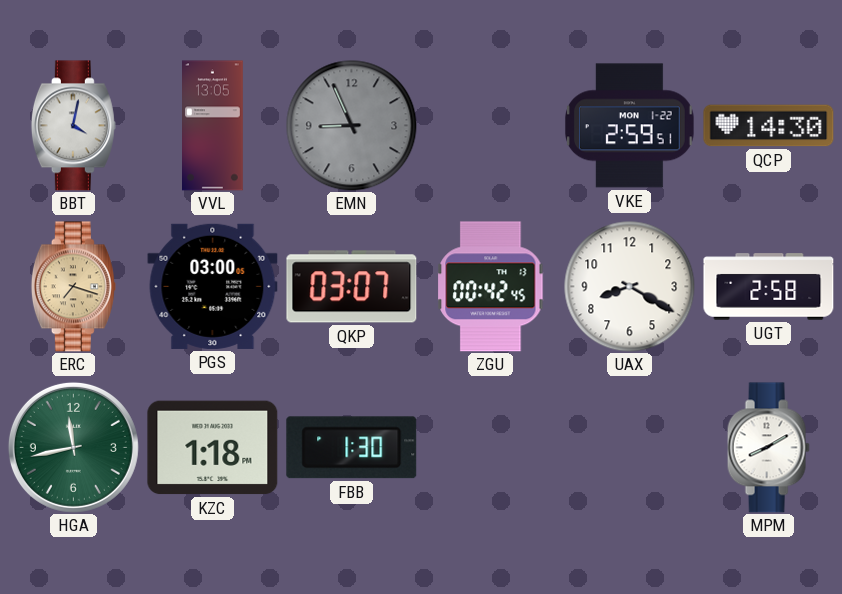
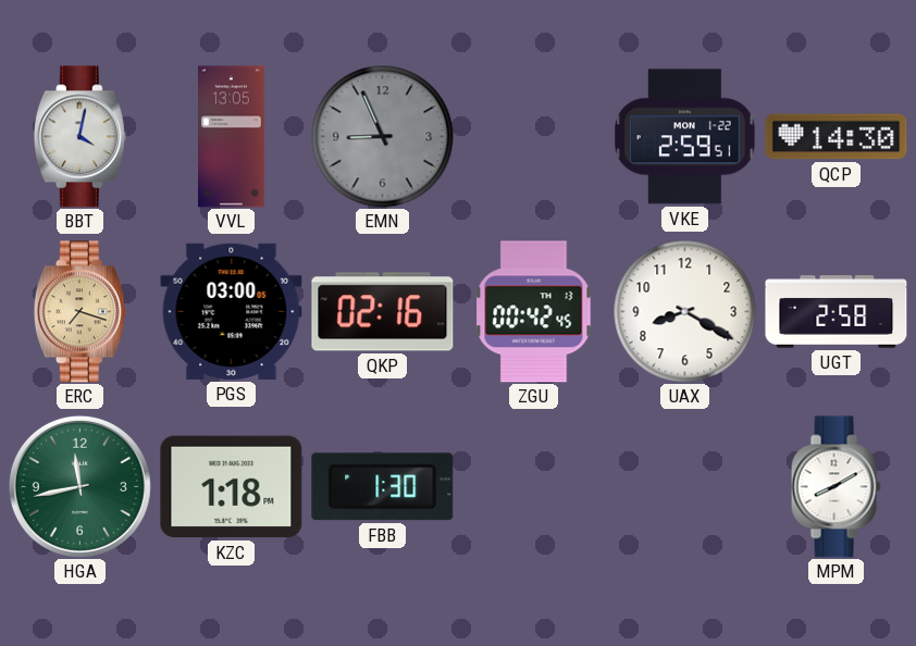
QKP: 03:07 -> 02:16
